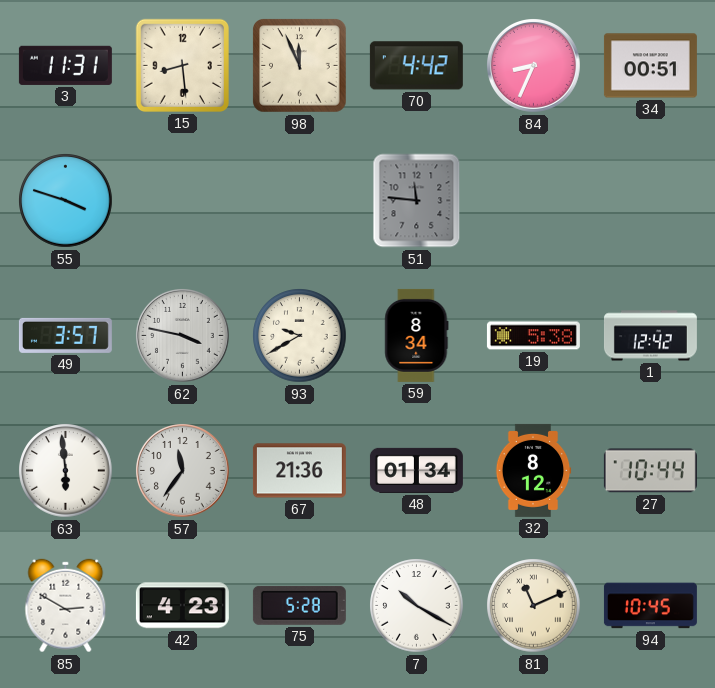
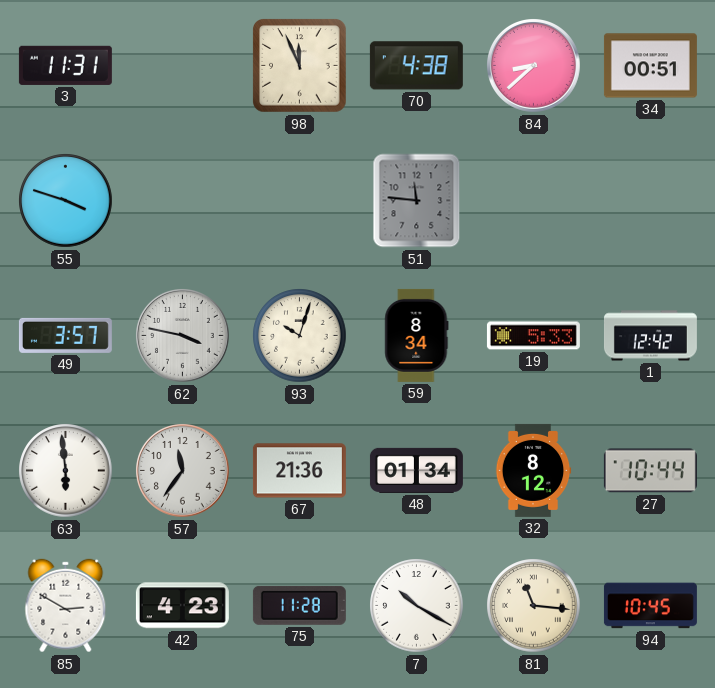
15: 8:29 -> none
70: 4:42 -> 4:38
84: 8:34 -> 8:38
93: 9:40 -> 10:03
19: 5:38 -> 5:33
75: 5:28 -> 11:28
81: 11:11 -> 11:16
